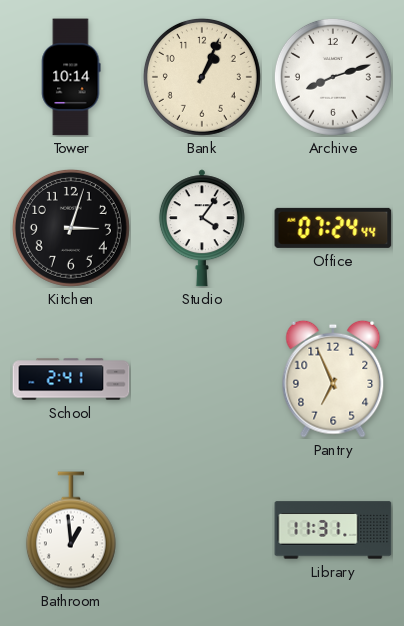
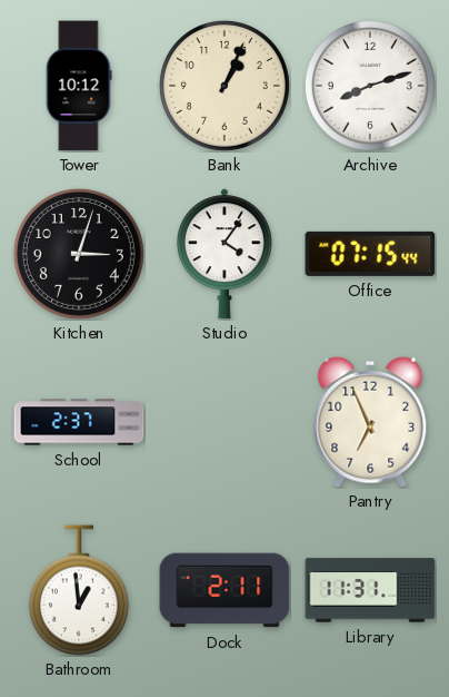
Tower: 10:14 -> 10:12
Office: 07:24 -> 07:15
School: 2:41 -> 2:37
Dock: none -> 2:11
